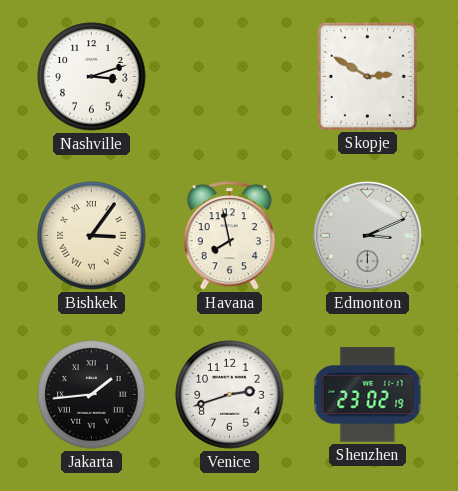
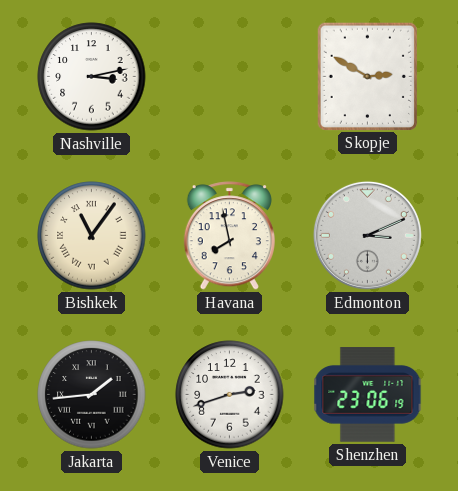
Nashville: 3:12 -> 3:13
Bishkek: 3:06 -> 11:06
Shenzhen: 23:02 -> 23:06
